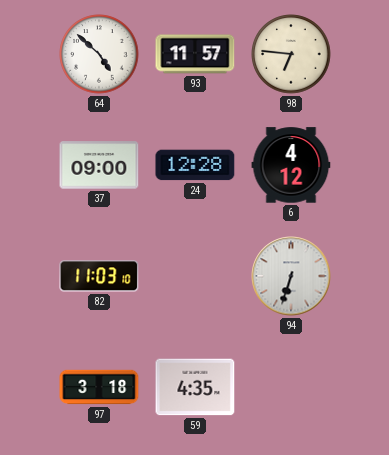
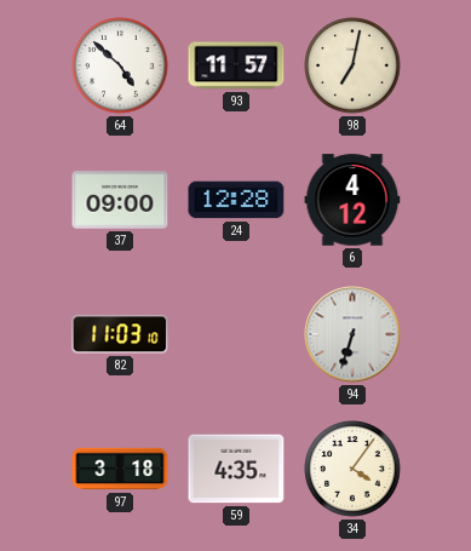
98: 6:46 -> 7:02
34: none -> 4:06
